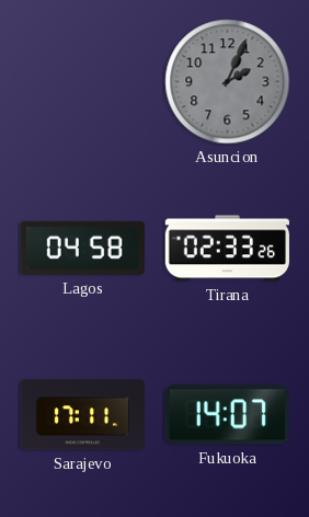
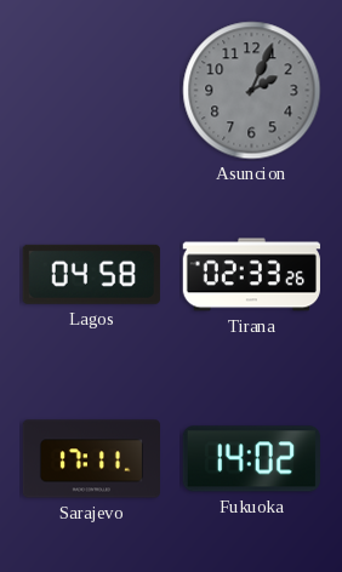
Fukuoka: 14:07 -> 14:02
